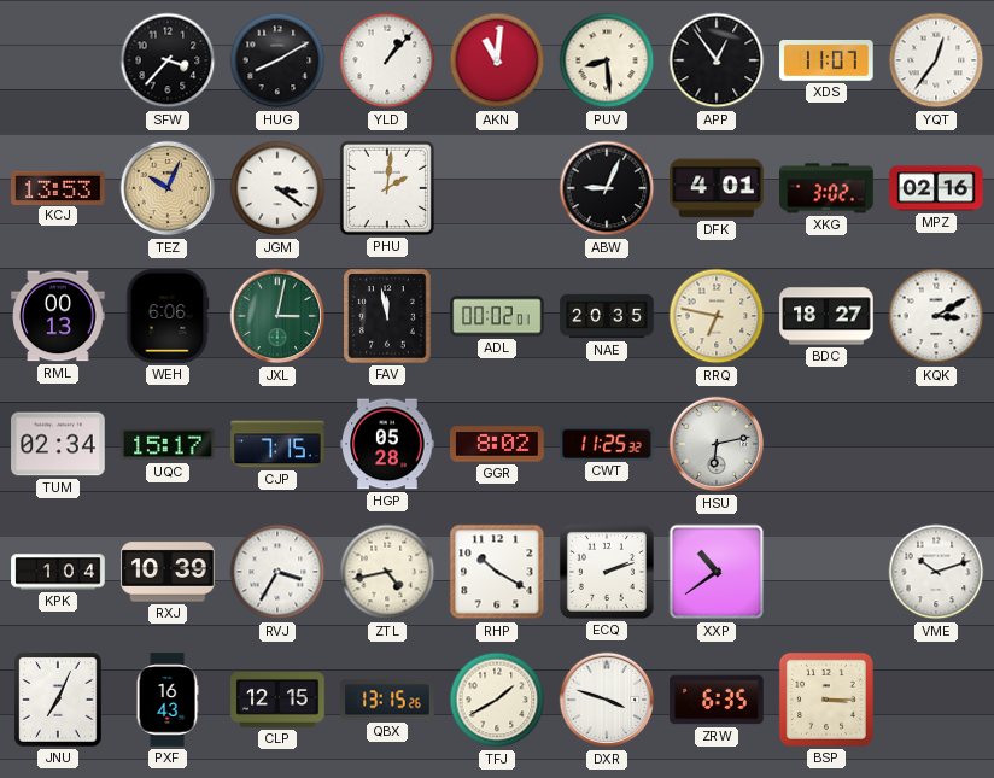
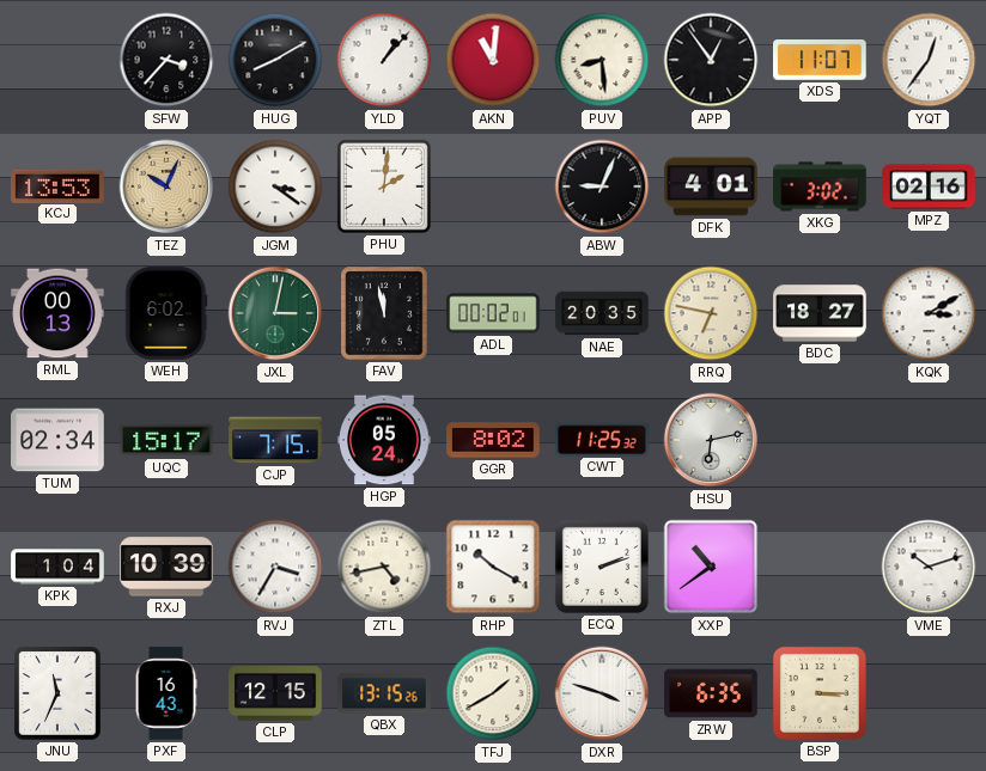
WEH: 6:06 -> 6:02
HGP: 05:28 -> 05:24
JNU: 7:04 -> 11:34
